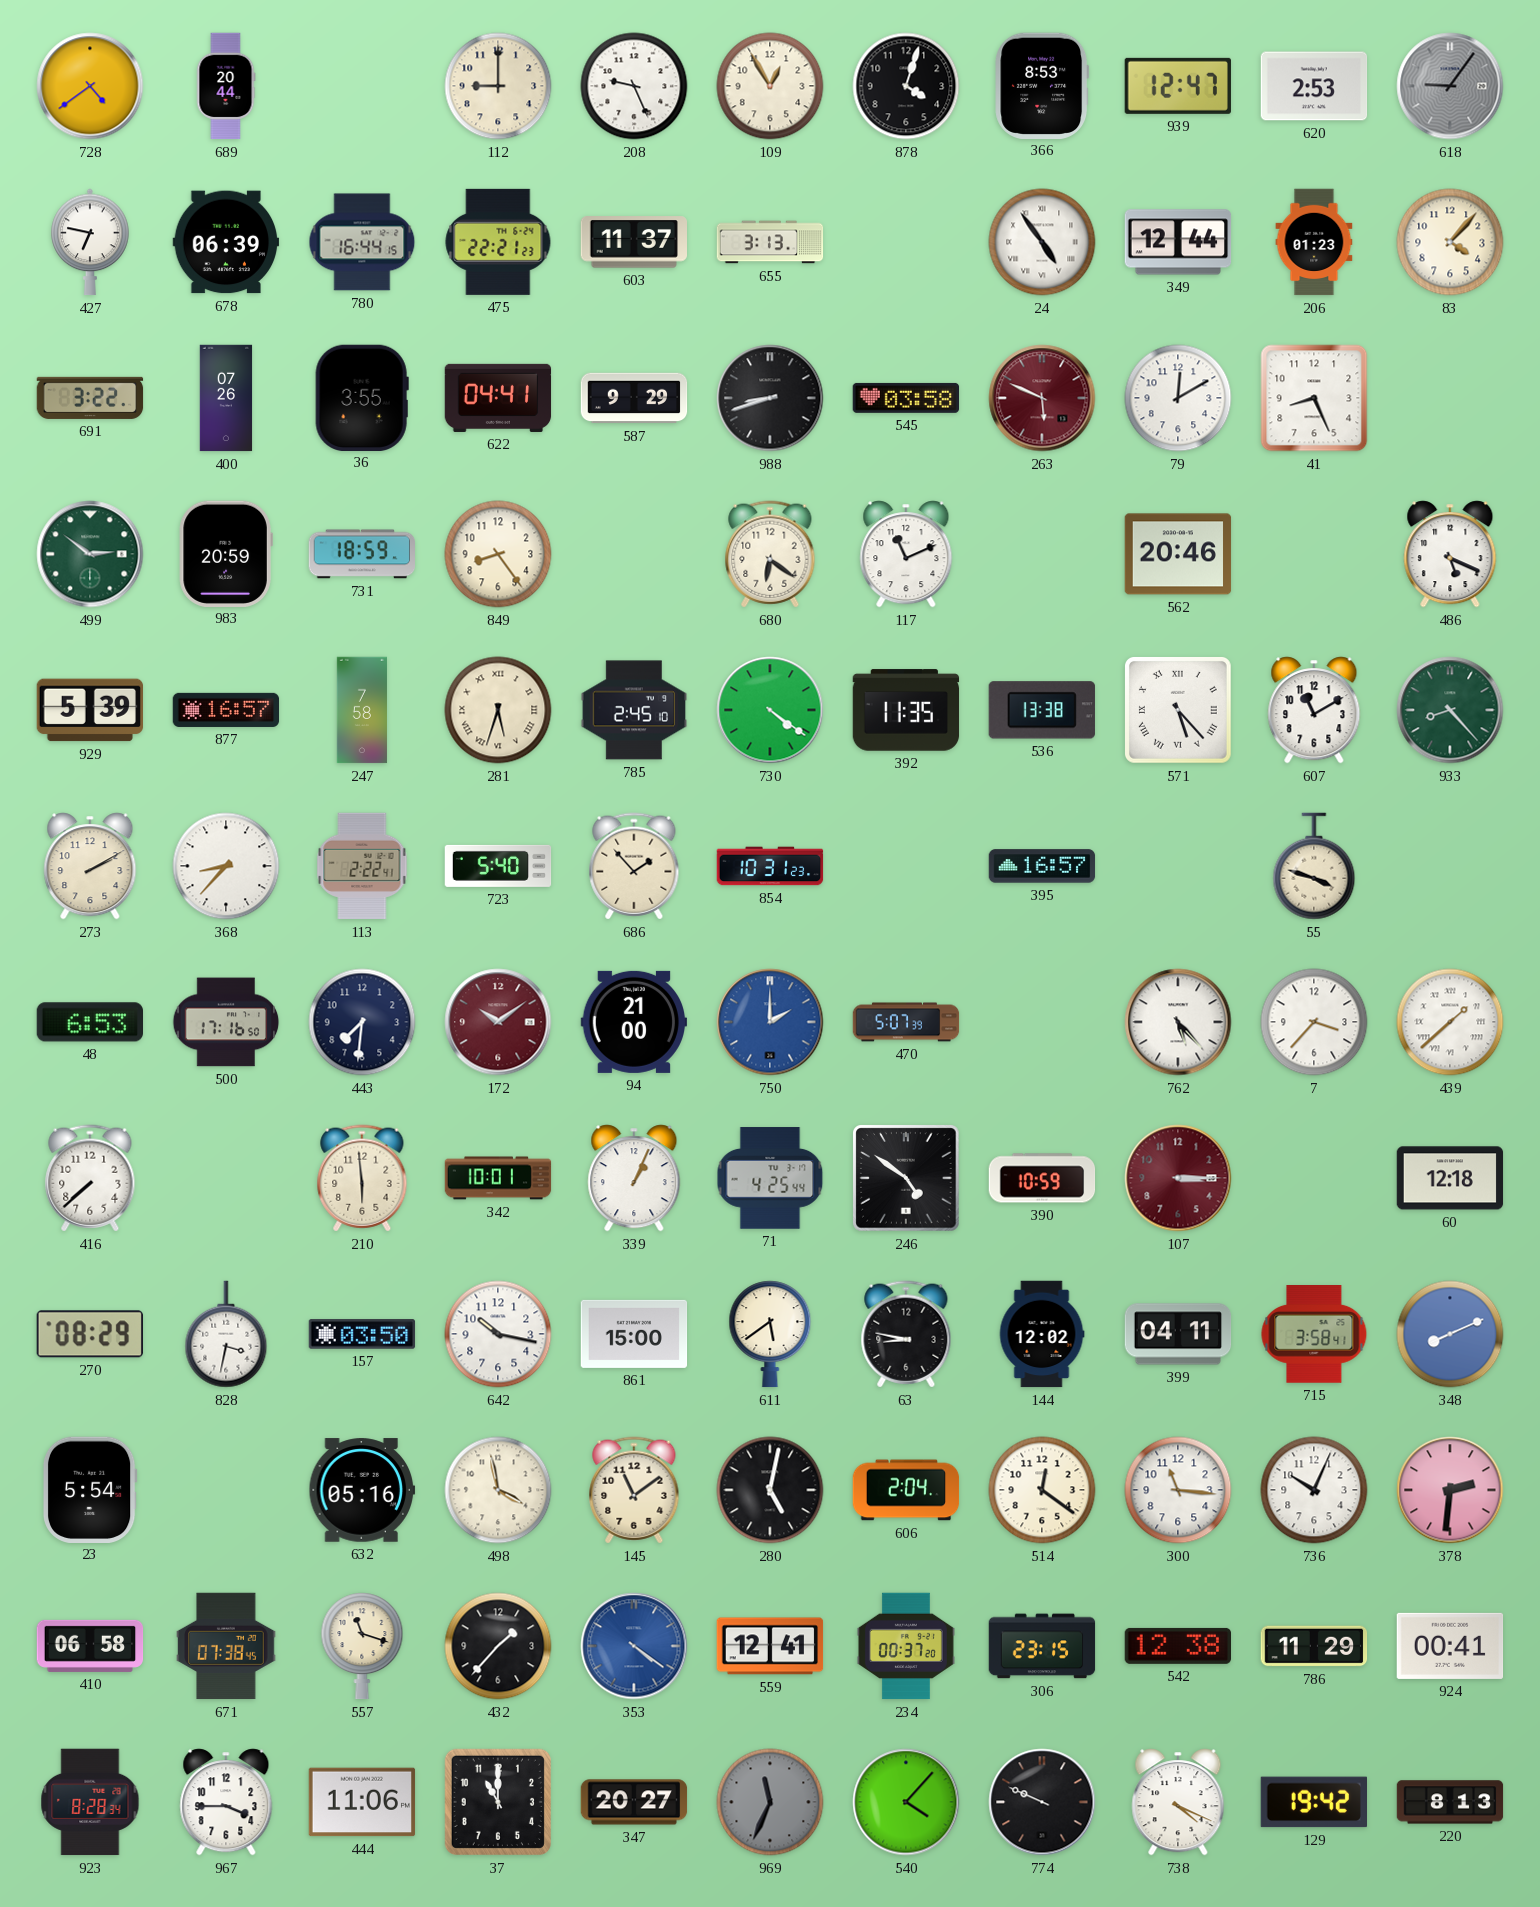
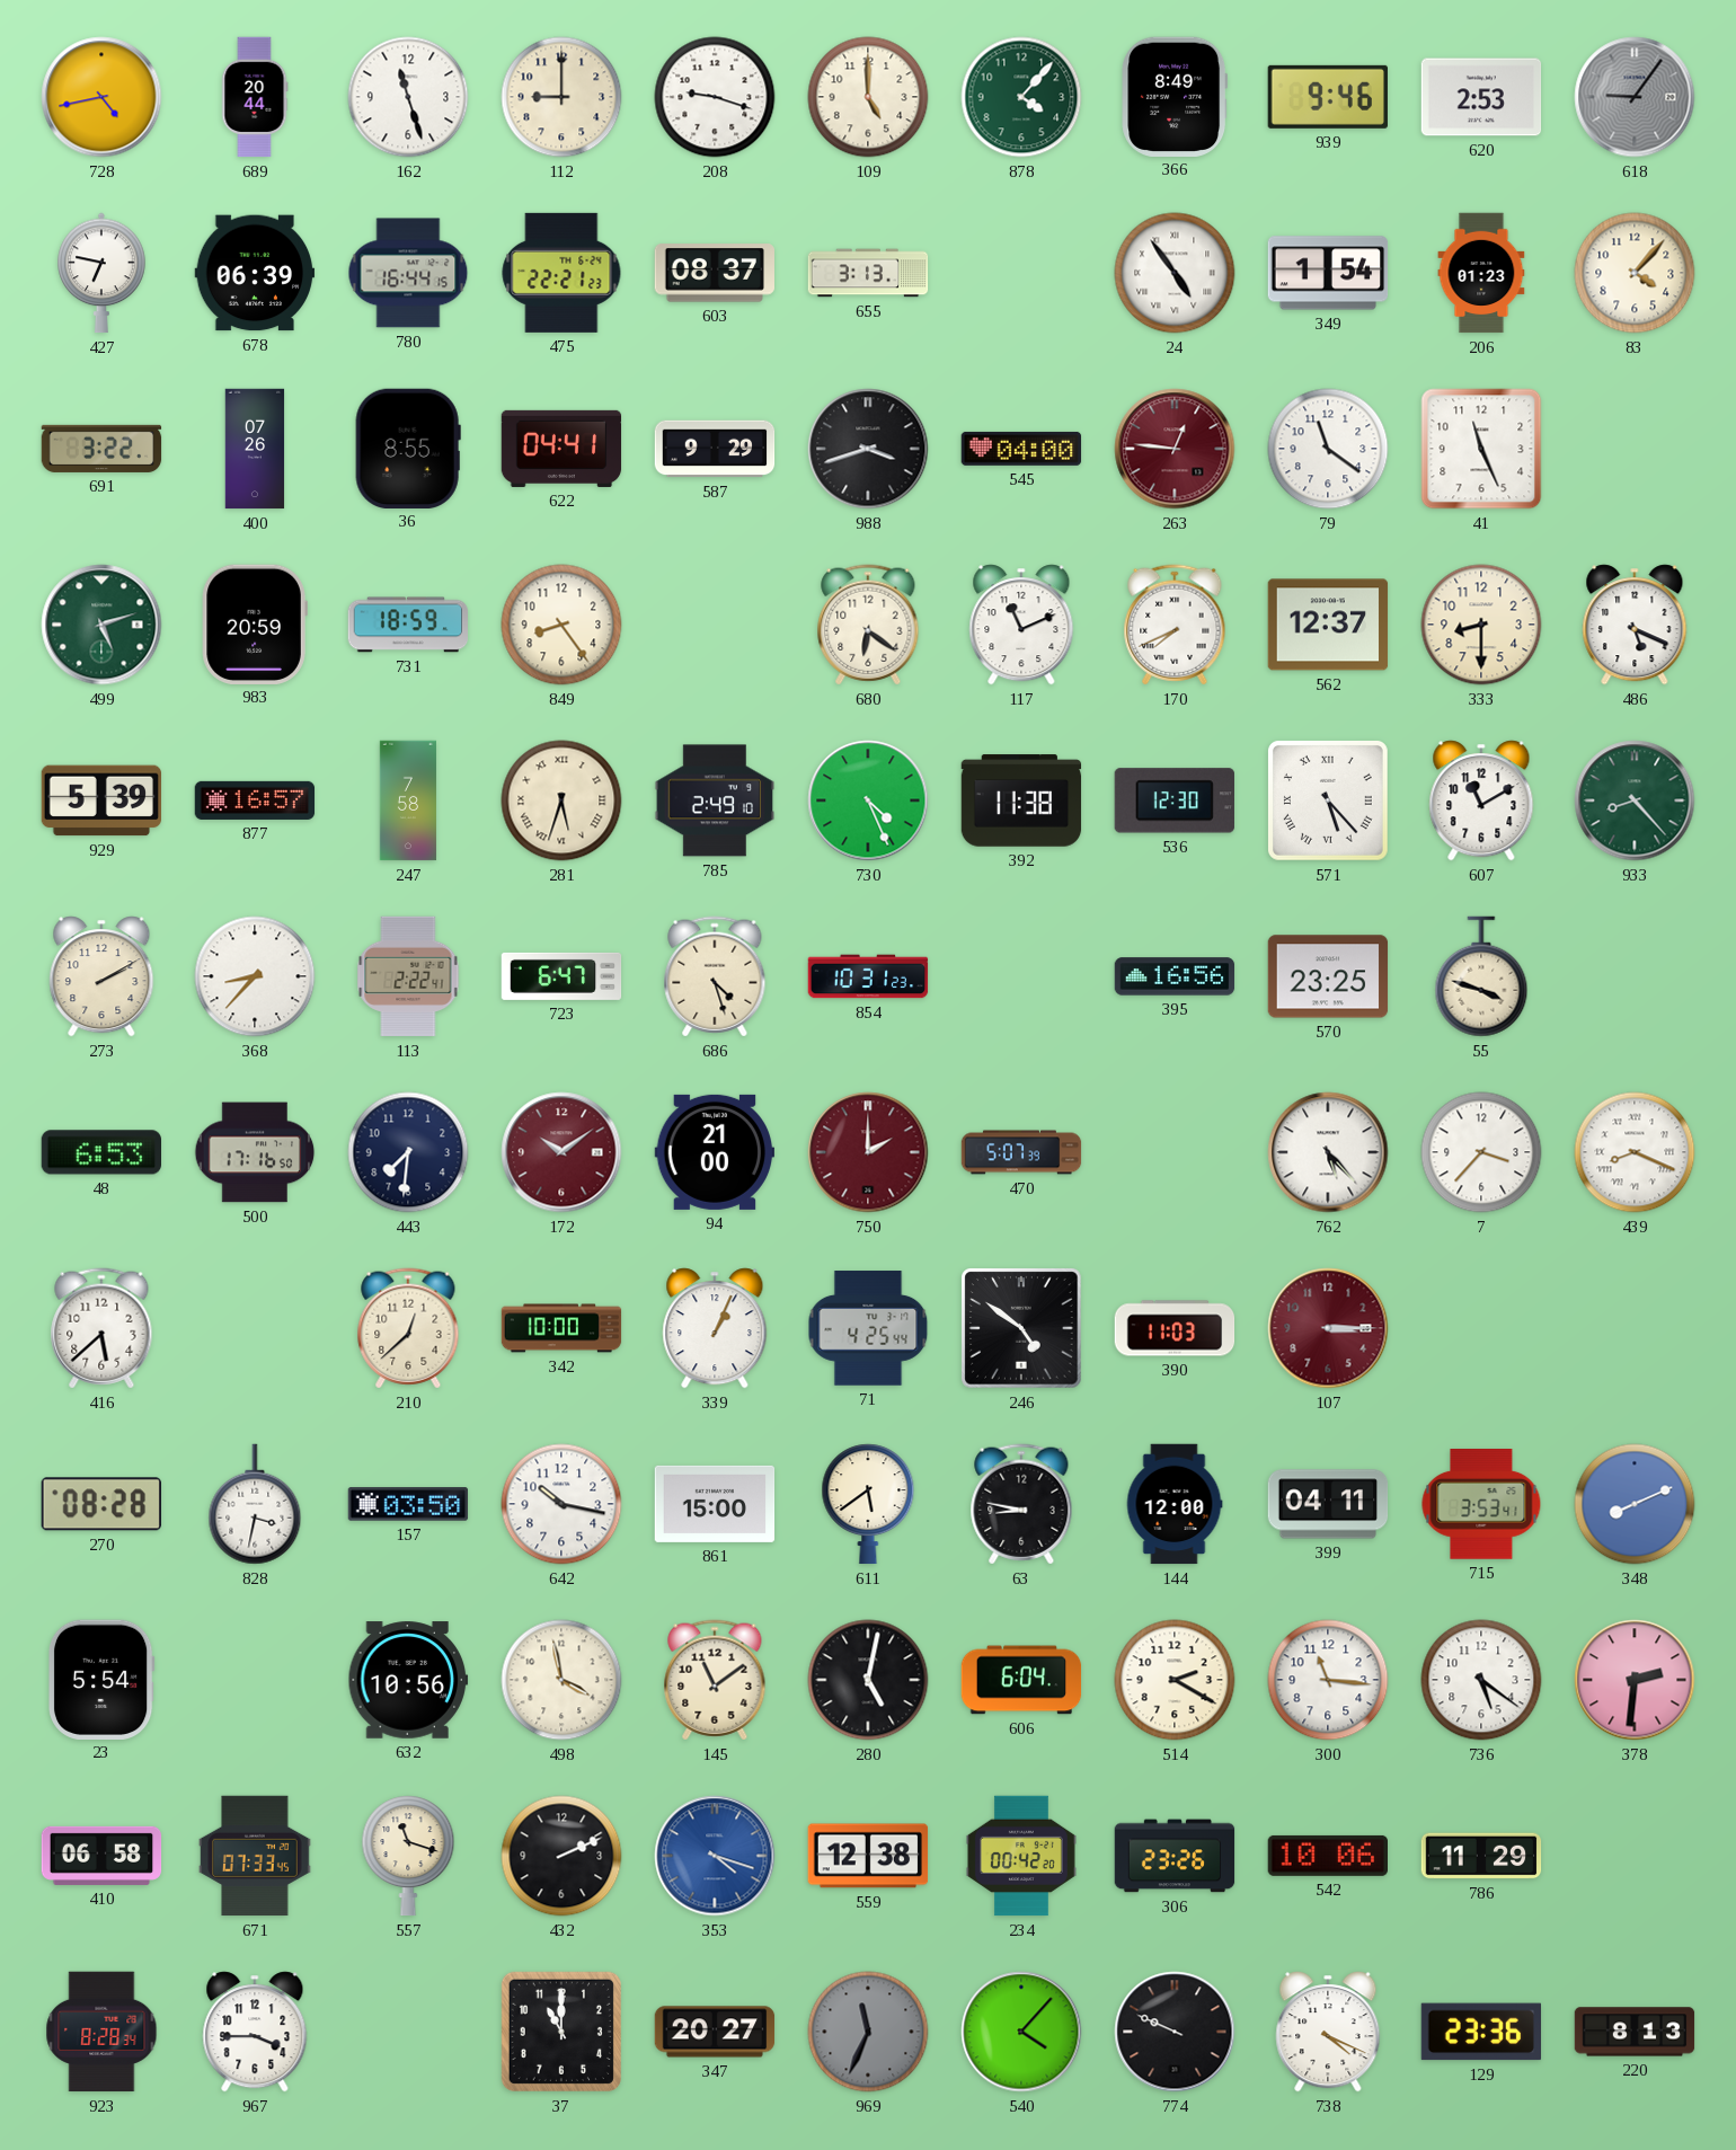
728: 4:39 -> 4:43
162: none -> 11:27
208: 9:26 -> 9:18
109: 12:55 -> 5:00
878: 4:03 -> 4:07
878 dial: black -> green
366: 8:53 -> 8:49
939: 12:47 -> 9:46
603: 11:37 -> 08:37
349: 12:44 -> 1:54
36: 3:55 -> 8:55
988: 8:42 -> 3:42
545: 03:58 -> 04:00
263: 5:49 -> 12:46
79: 12:10 -> 11:21
41: 8:26 -> 11:26
499: 2:51 -> 5:12
170: none -> 7:41
562: 20:46 -> 12:37
333: none -> 8:30
785: 2:45 -> 2:49
730: 4:21 -> 4:26
392: 11:35 -> 11:38
536: 13:38 -> 12:30
723: 5:40 -> 6:47
686: 1:53 -> 4:27
395: 16:57 -> 16:56
570: none -> 23:25
750 dial: blue -> burgundy
439: 1:38 -> 8:19
416: 7:38 -> 5:38
210: 5:59 -> 12:38
342: 10:01 -> 10:00
390: 10:59 -> 11:03
60: 12:18 -> none
270: 08:29 -> 08:28
144: 12:02 -> 12:00
715: 3:58 -> 3:53
632: 05:16 -> 10:56
606: 2:04 -> 6:04
514: 12:21 -> 2:20
736: 10:04 -> 5:21
671: 07:38 -> 07:33
432: 1:37 -> 2:11
353: 4:21 -> 4:18
559: 12:41 -> 12:38
234: 00:37 -> 00:42
306: 23:15 -> 23:26
542: 12:38 -> 10:06
924: 00:41 -> none
444: 11:06 -> none
129: 19:42 -> 23:36
